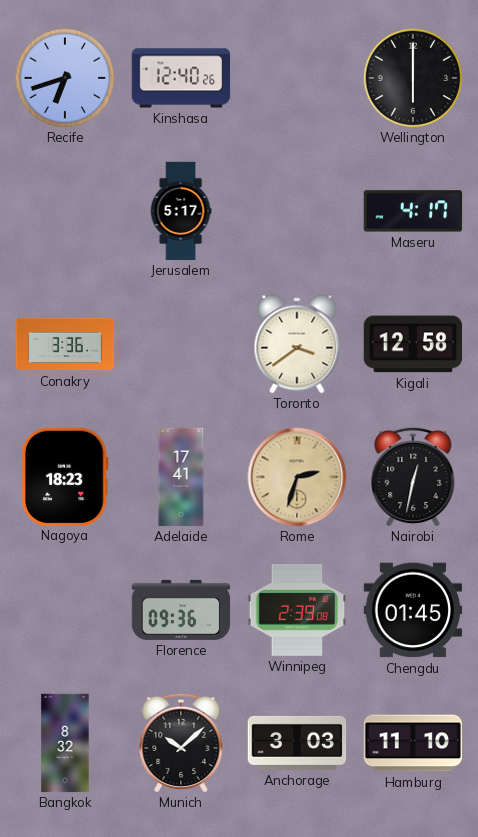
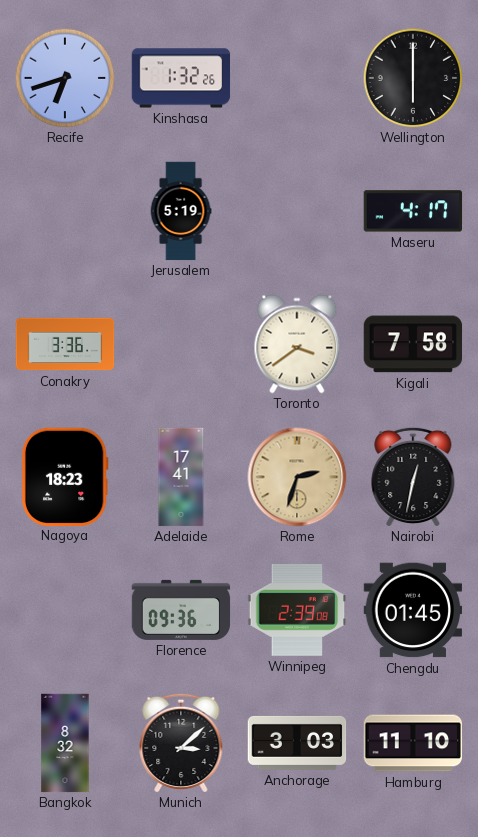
Kinshasa: 12:40 -> 1:32
Jerusalem: 5:17 -> 5:19
Kigali: 12:58 -> 7:58
Munich: 10:08 -> 3:08
